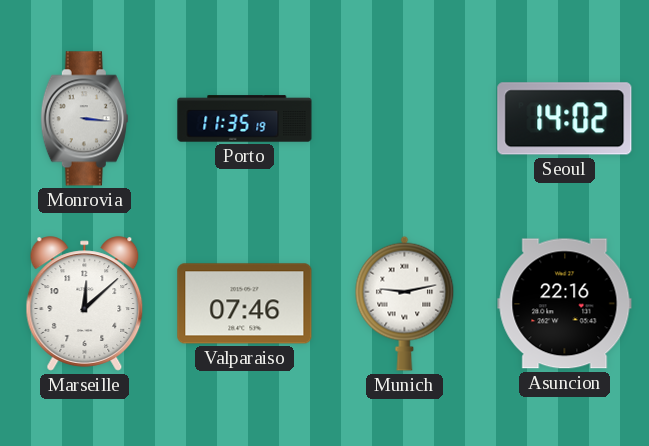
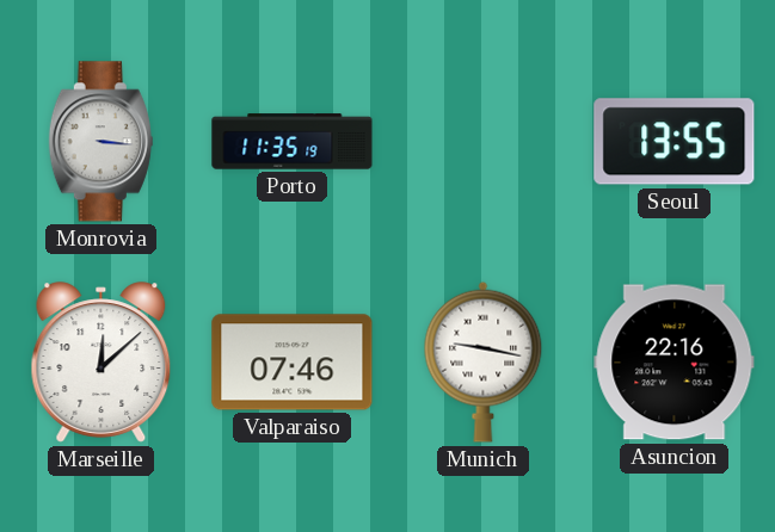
Seoul: 14:02 -> 13:55
Munich: 9:13 -> 9:17
